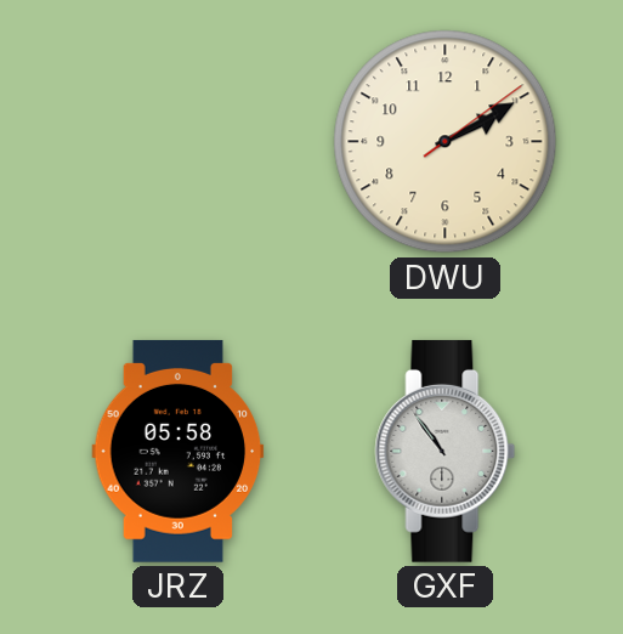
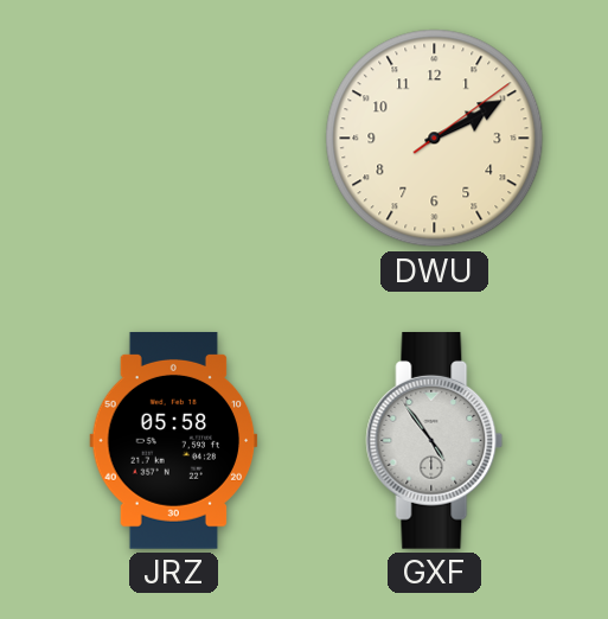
GXF: 10:54 -> 4:54
